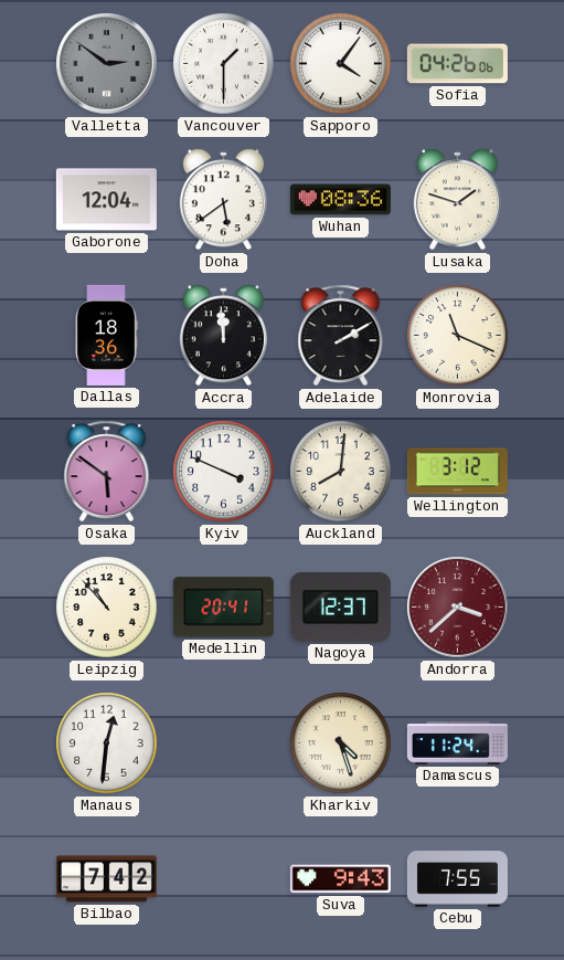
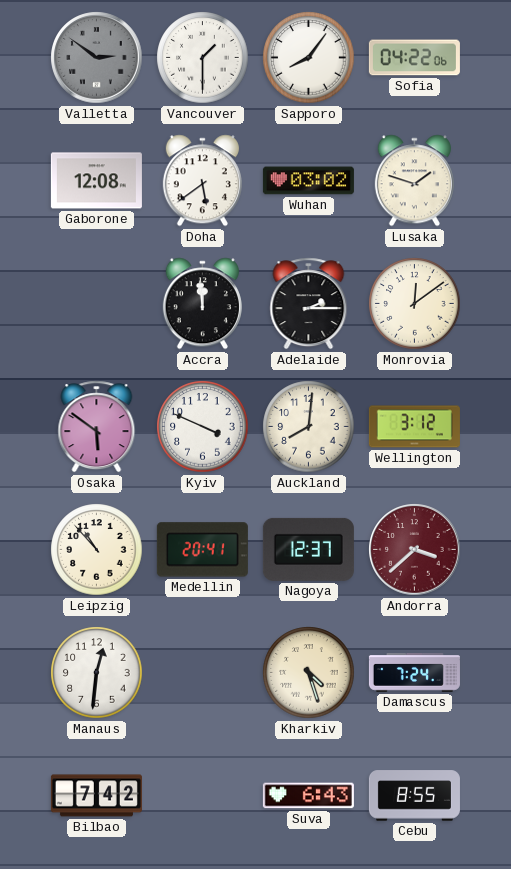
Sapporo: 4:06 -> 8:06
Sofia: 04:26 -> 04:22
Gaborone: 12:04 -> 12:08
Wuhan: 08:36 -> 03:02
Dallas: 18:36 -> none
Adelaide: 2:10 -> 2:15
Monrovia: 11:19 -> 12:09
Damascus: 11:24 -> 7:24
Suva: 9:43 -> 6:43
Cebu: 7:55 -> 8:55
